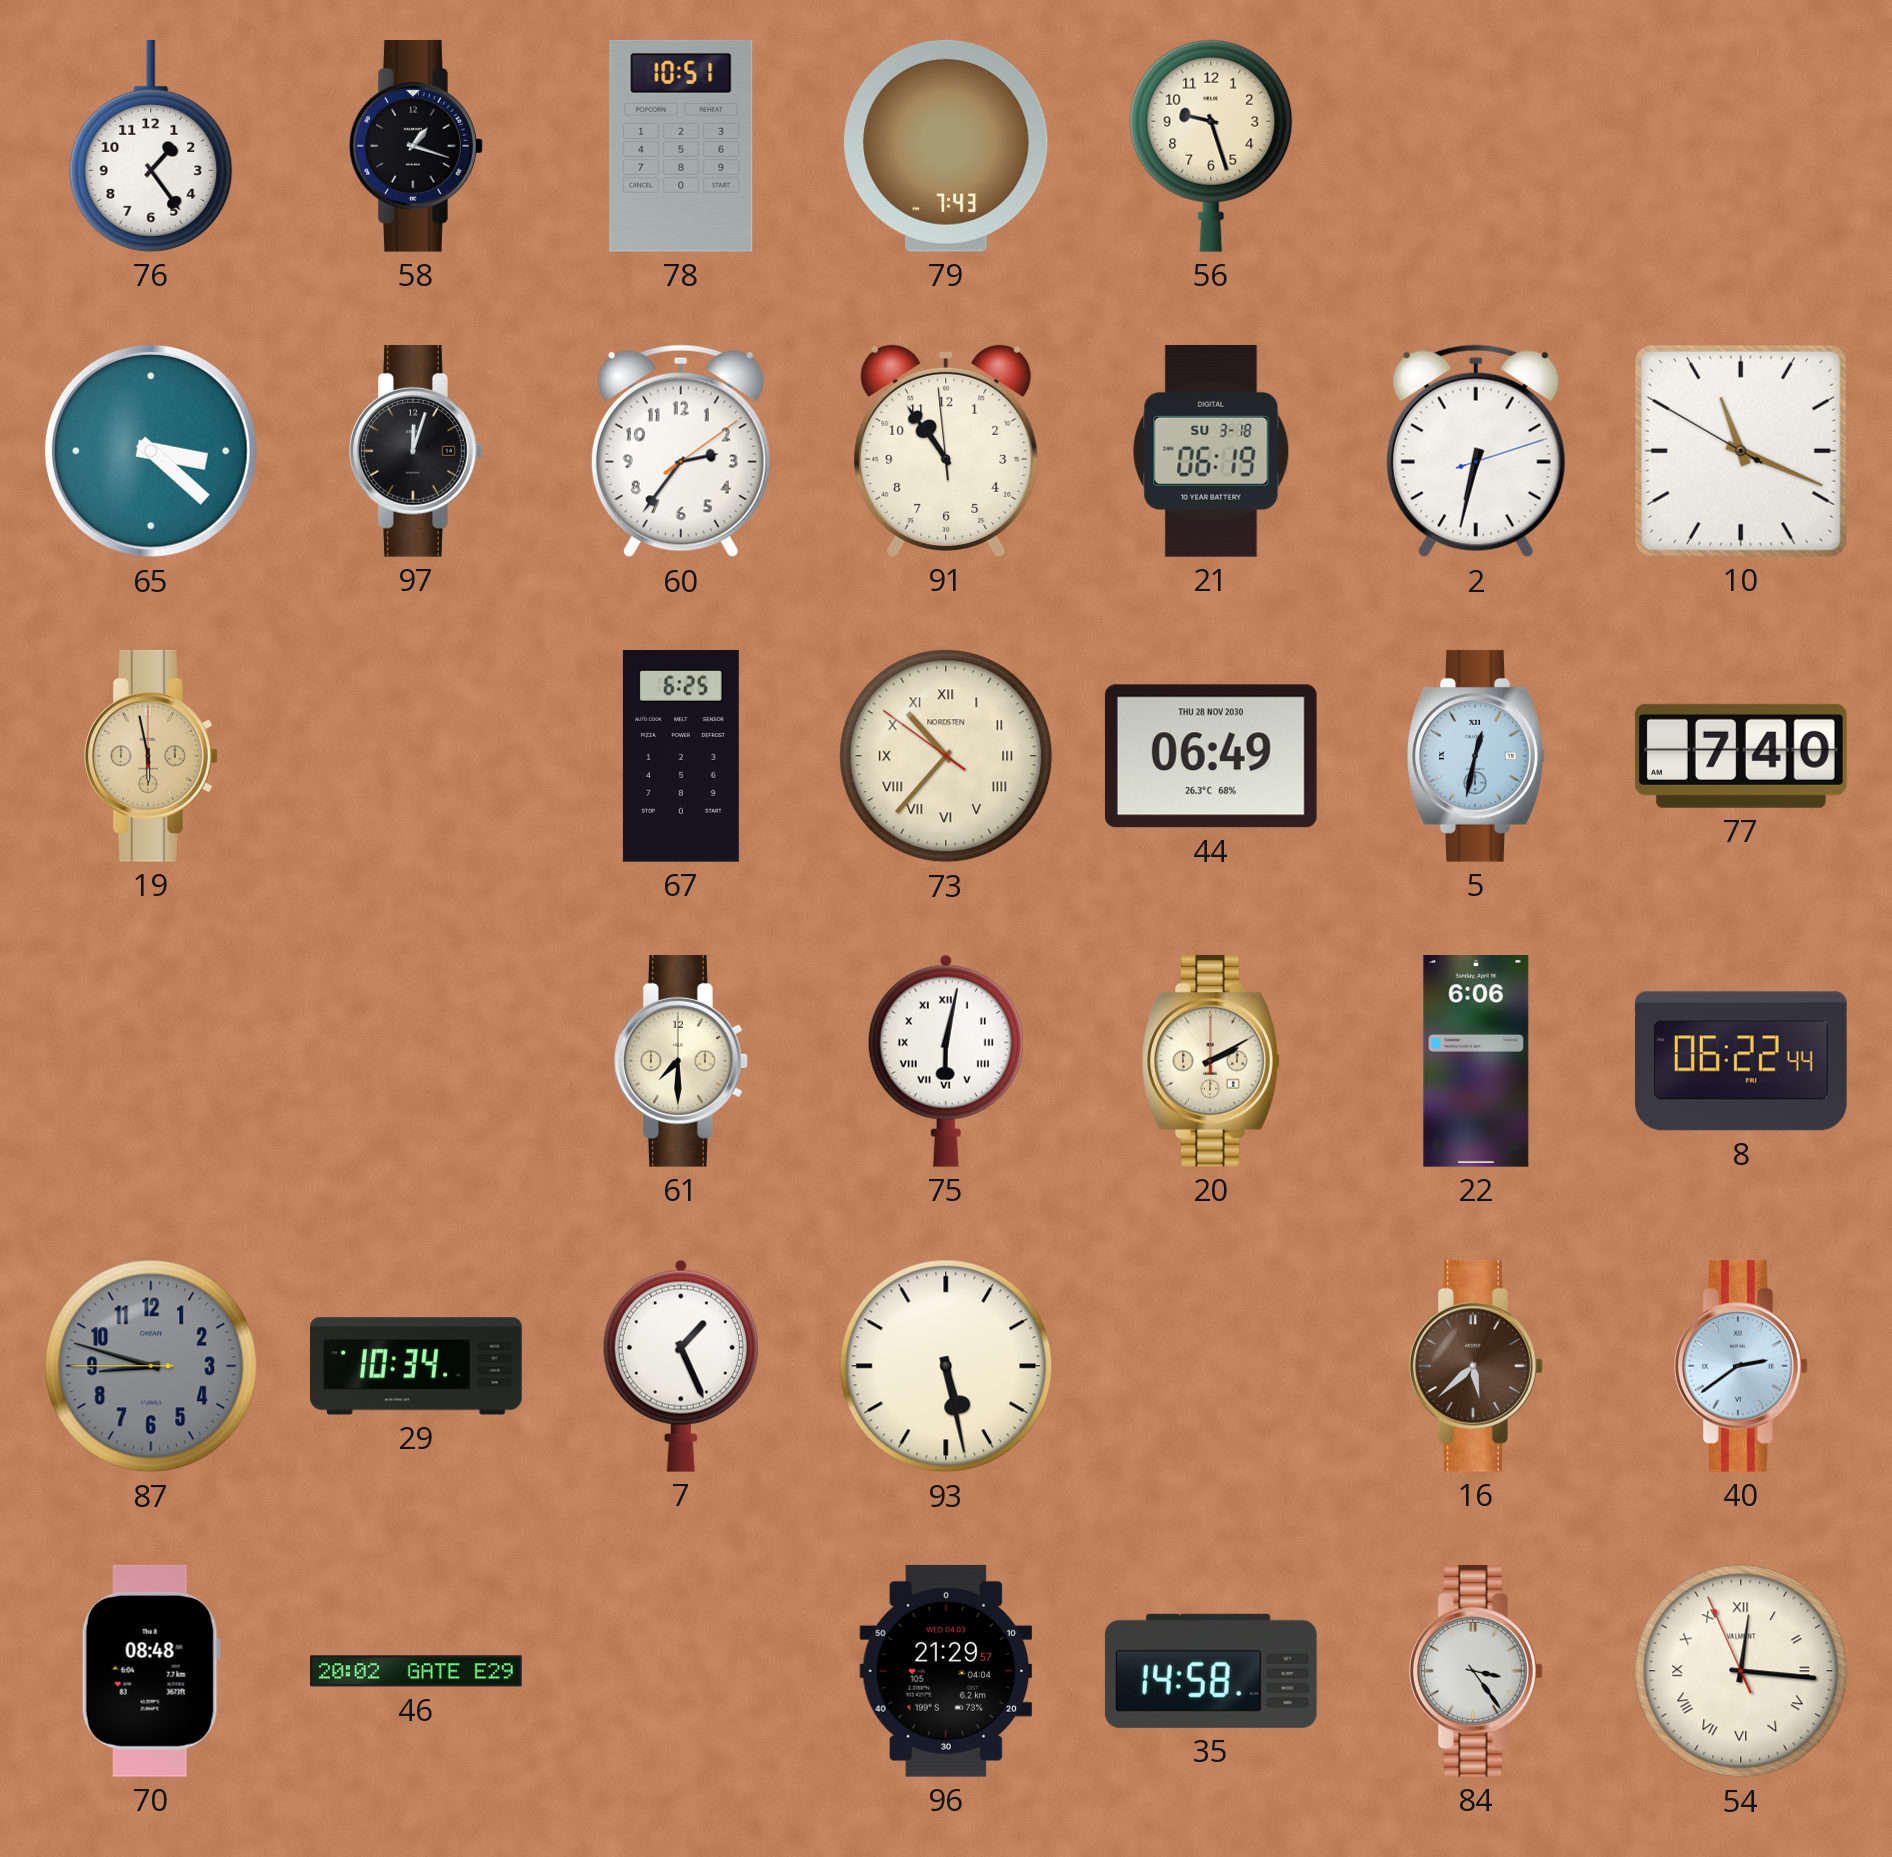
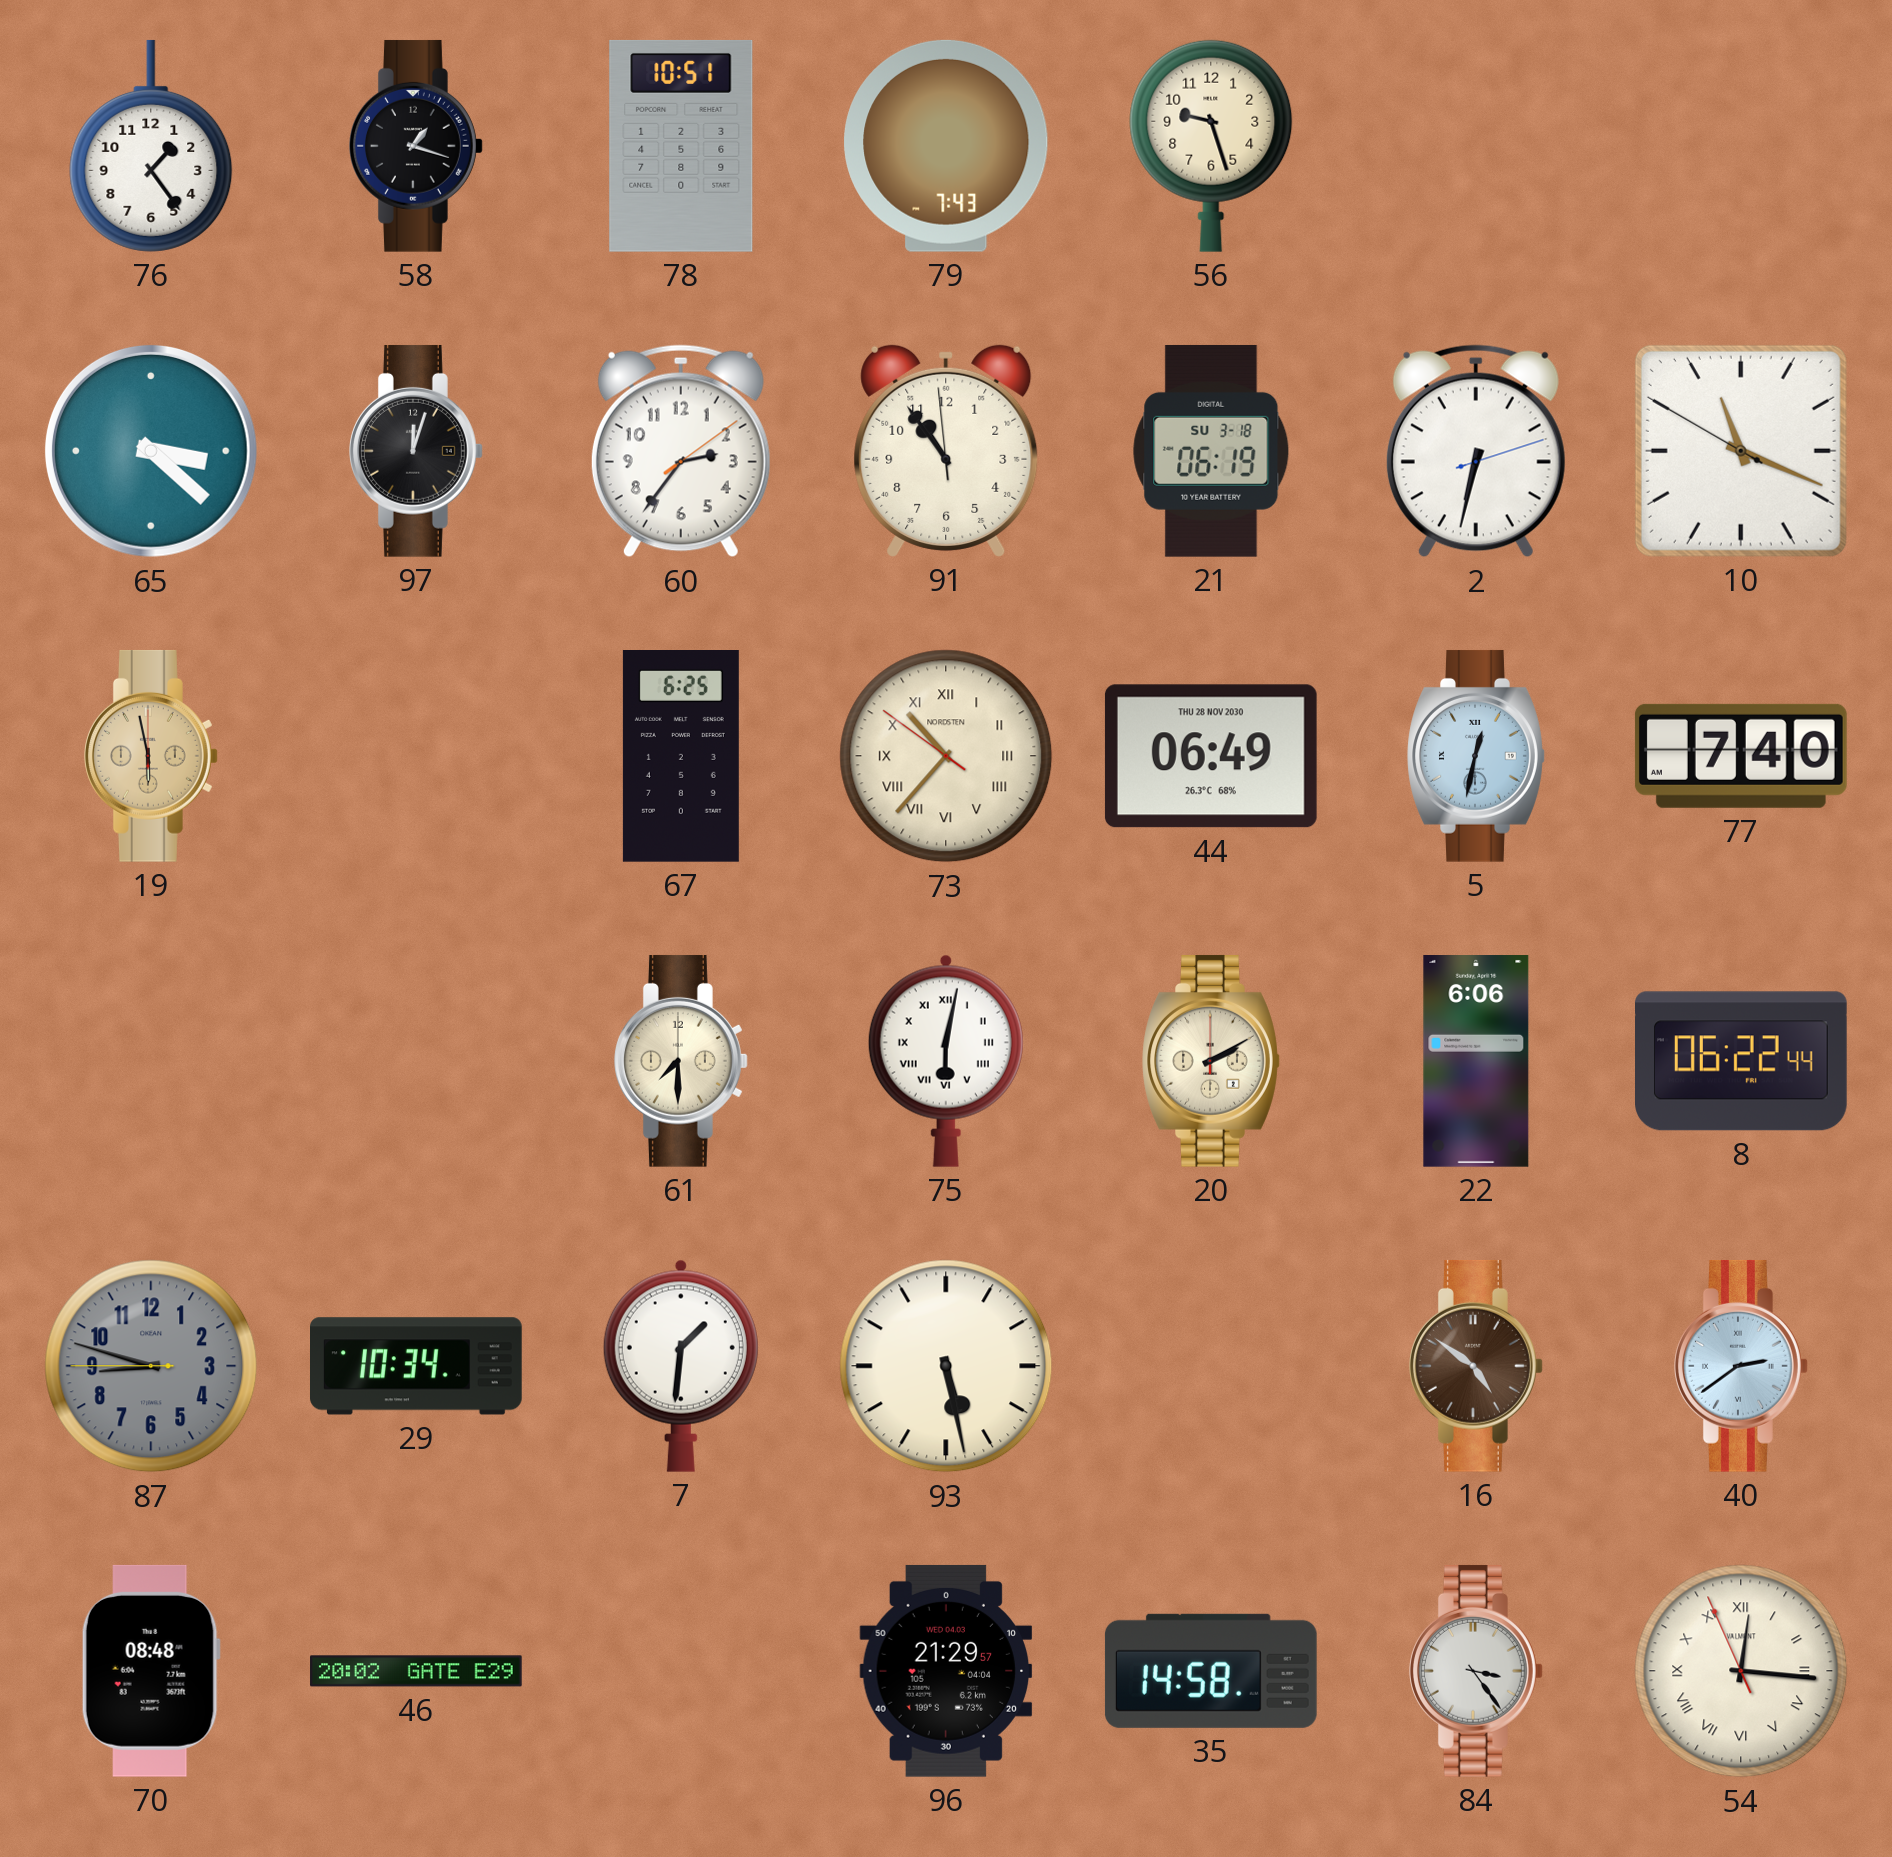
7: 1:26 -> 1:31
16: 5:38 -> 4:51
